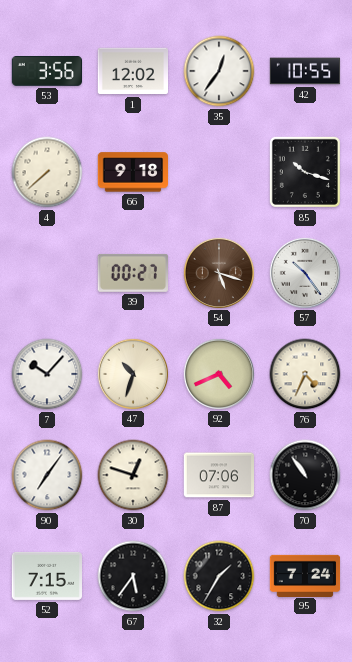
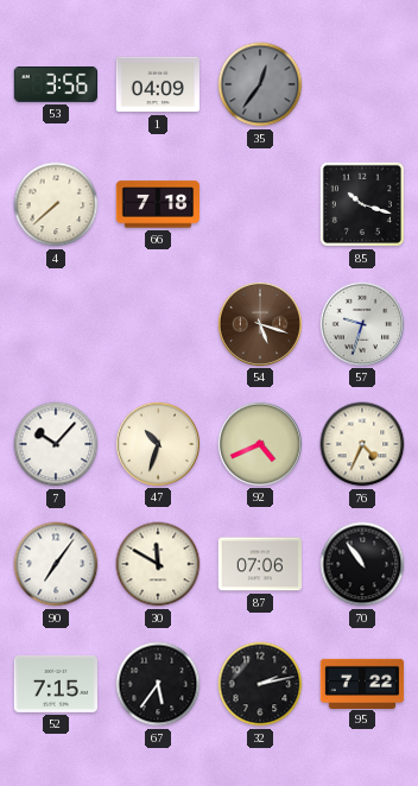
1: 12:02 -> 04:09
35 dial: white -> grey
42: 10:55 -> none
66: 9:18 -> 7:18
39: 00:27 -> none
57: 10:24 -> 9:33
30: 12:48 -> 11:50
32: 1:35 -> 2:13
95: 7:24 -> 7:22
